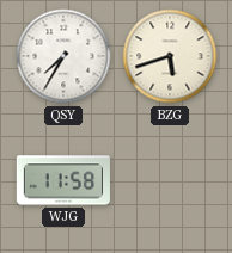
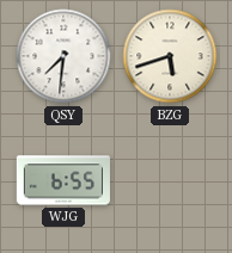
QSY: 7:35 -> 7:31
WJG: 11:58 -> 6:55
